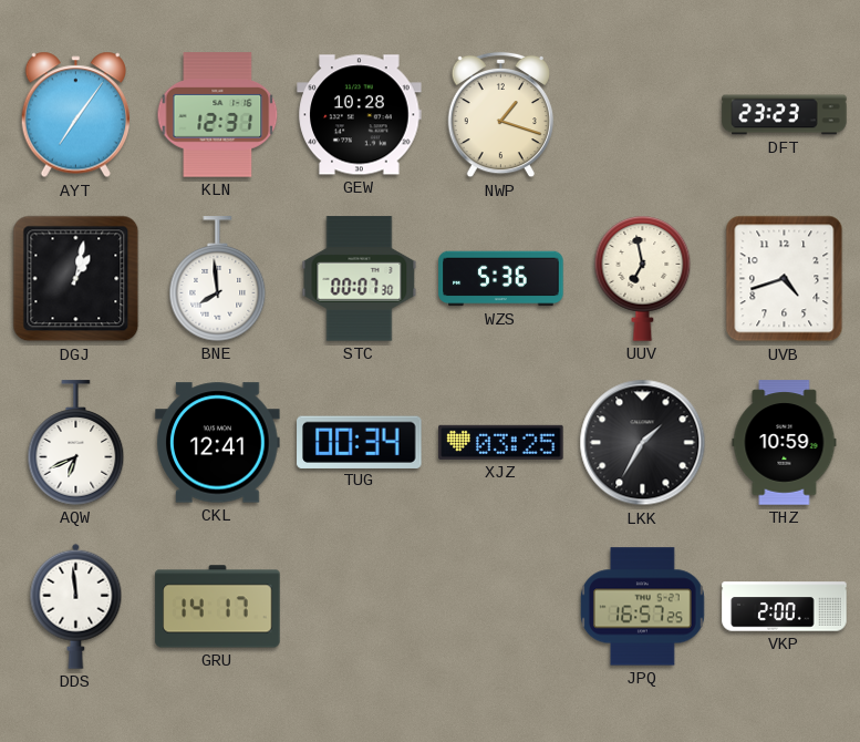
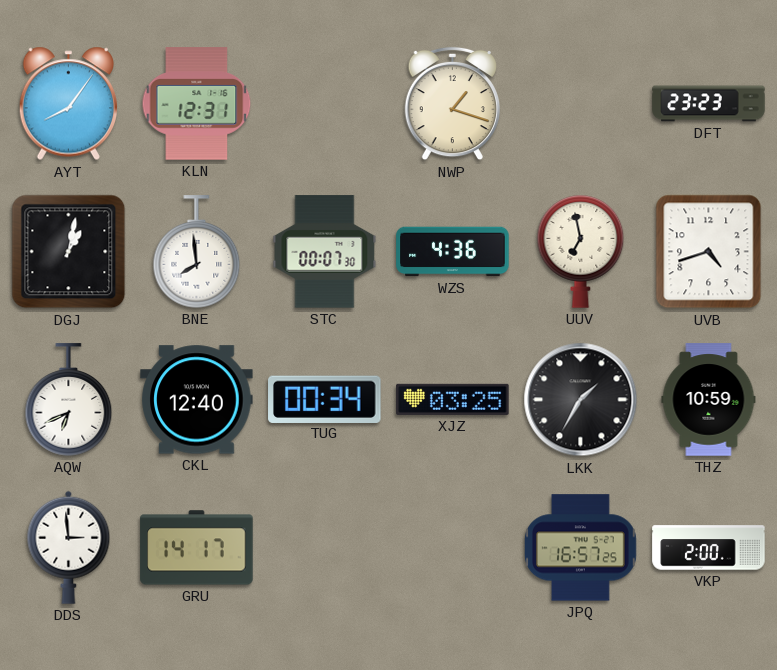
AYT: 7:06 -> 8:06
GEW: 10:28 -> none
WZS: 5:36 -> 4:36
CKL: 12:41 -> 12:40
DDS: 11:59 -> 2:59
